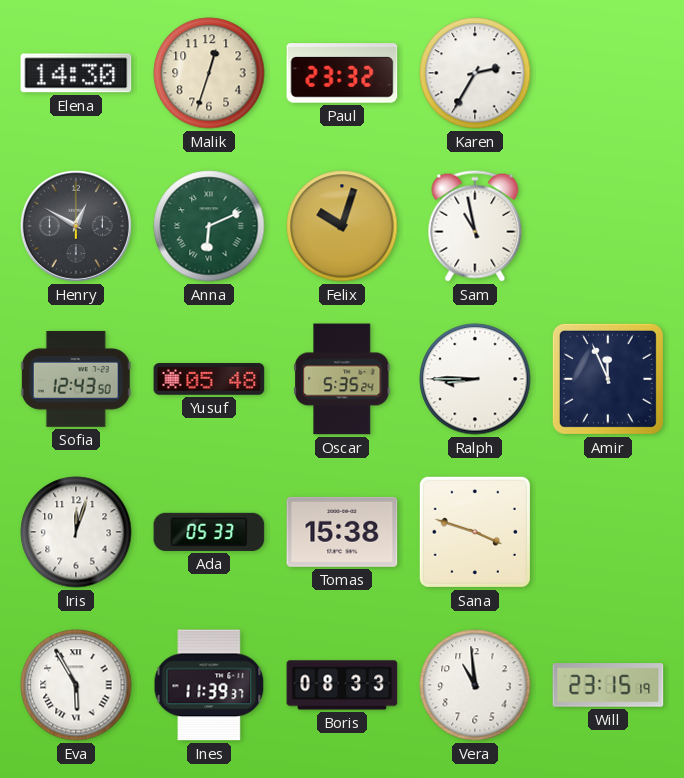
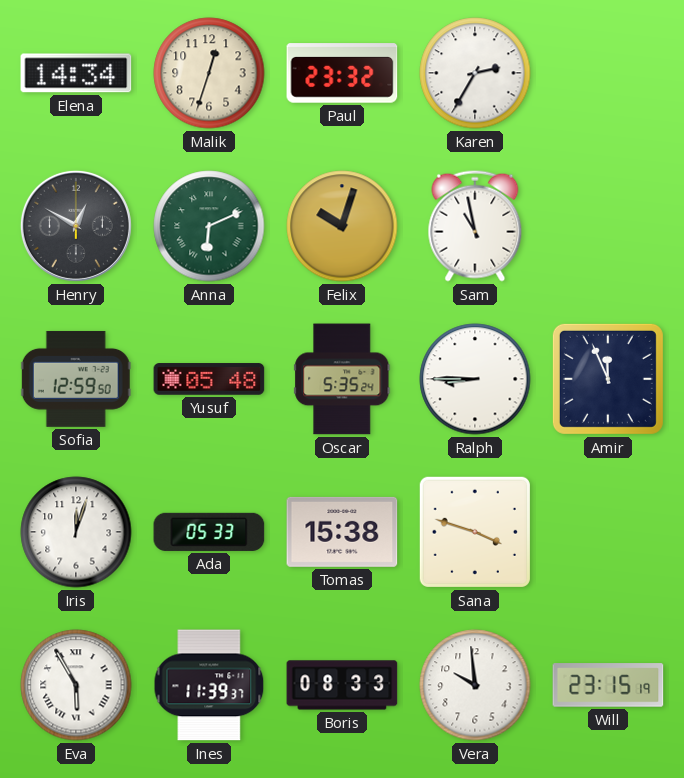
Elena: 14:30 -> 14:34
Sofia: 12:43 -> 12:59
Vera: 10:59 -> 9:59
